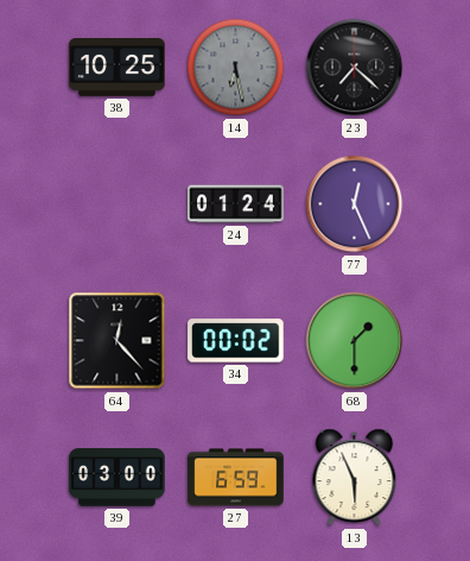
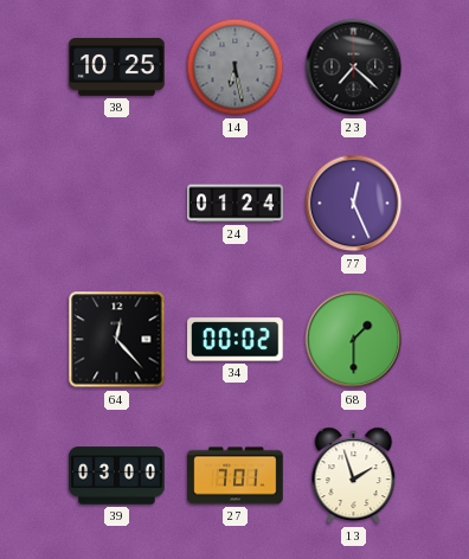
27: 6:59 -> 7:01
13: 5:56 -> 1:57
